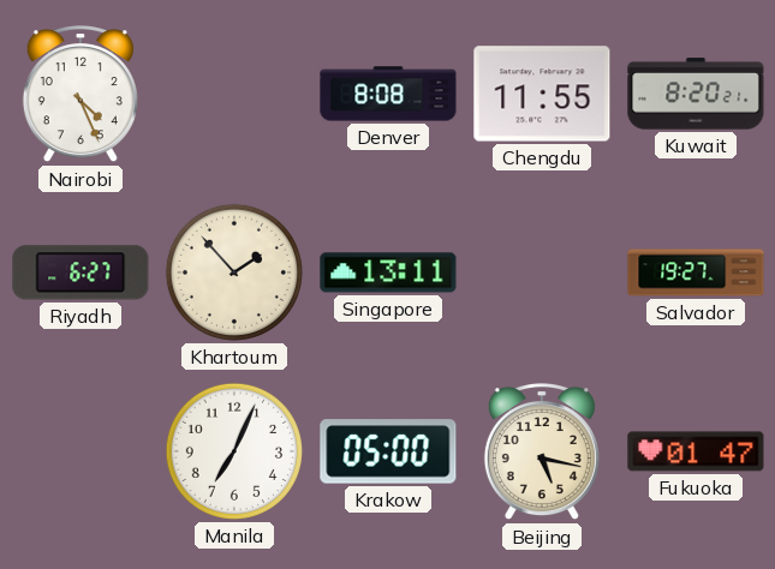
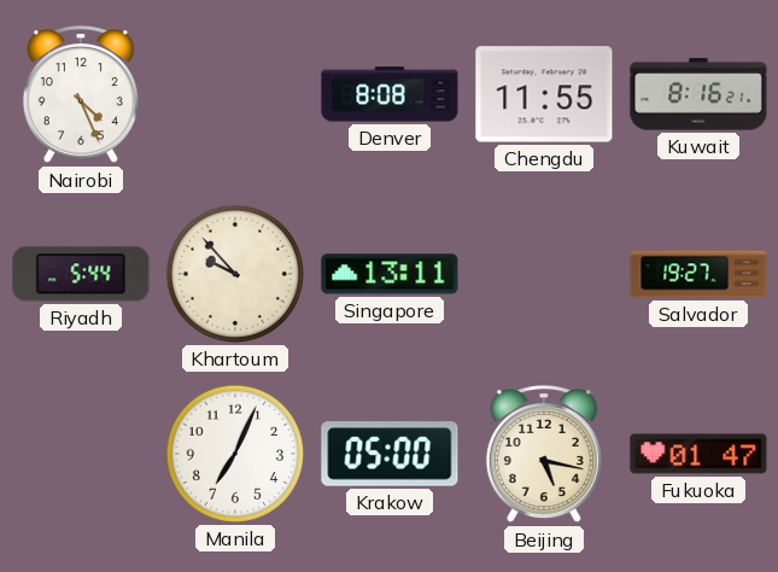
Kuwait: 8:20 -> 8:16
Riyadh: 6:27 -> 5:44
Khartoum: 1:53 -> 9:53
